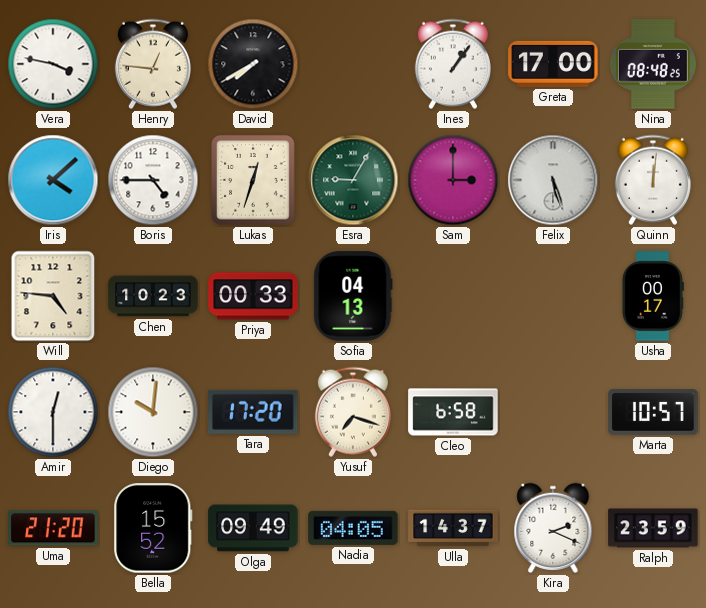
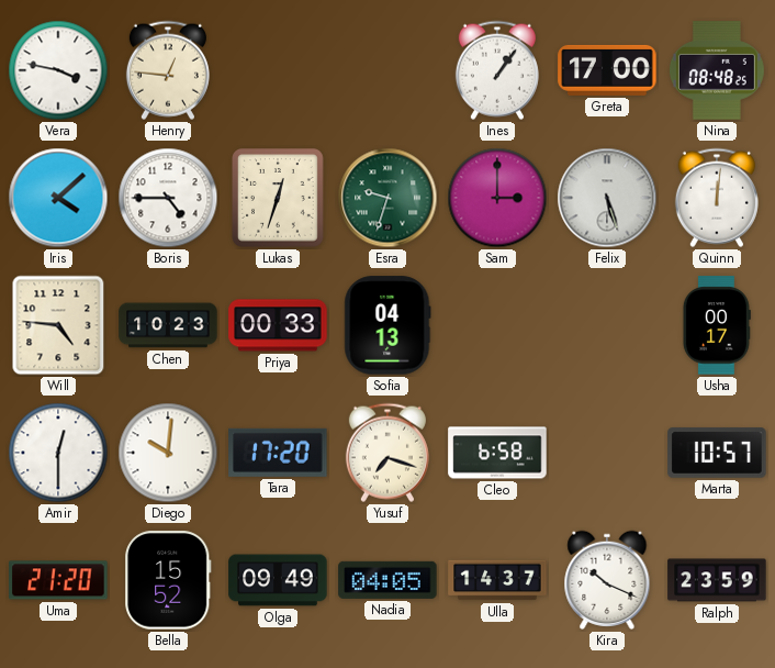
David: 7:40 -> none
Esra: 9:05 -> 9:33
Kira: 2:19 -> 10:19
